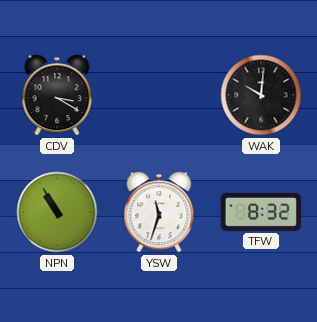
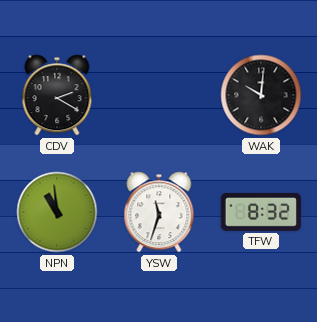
CDV: 3:20 -> 2:20
NPN: 10:55 -> 10:59
